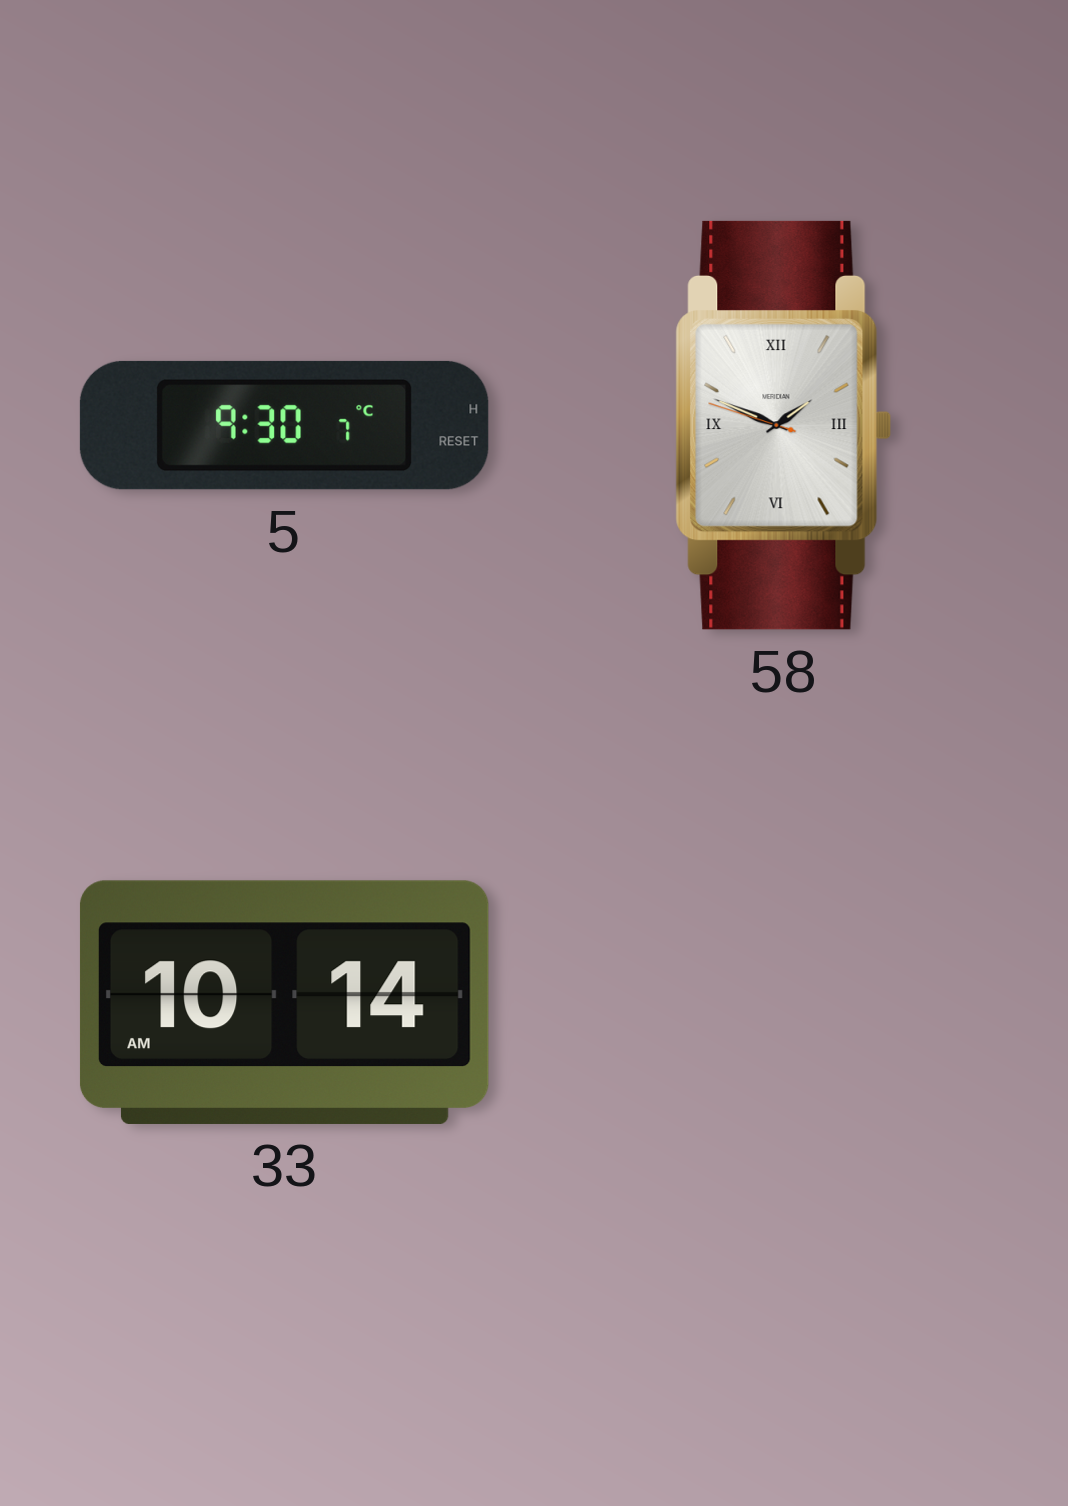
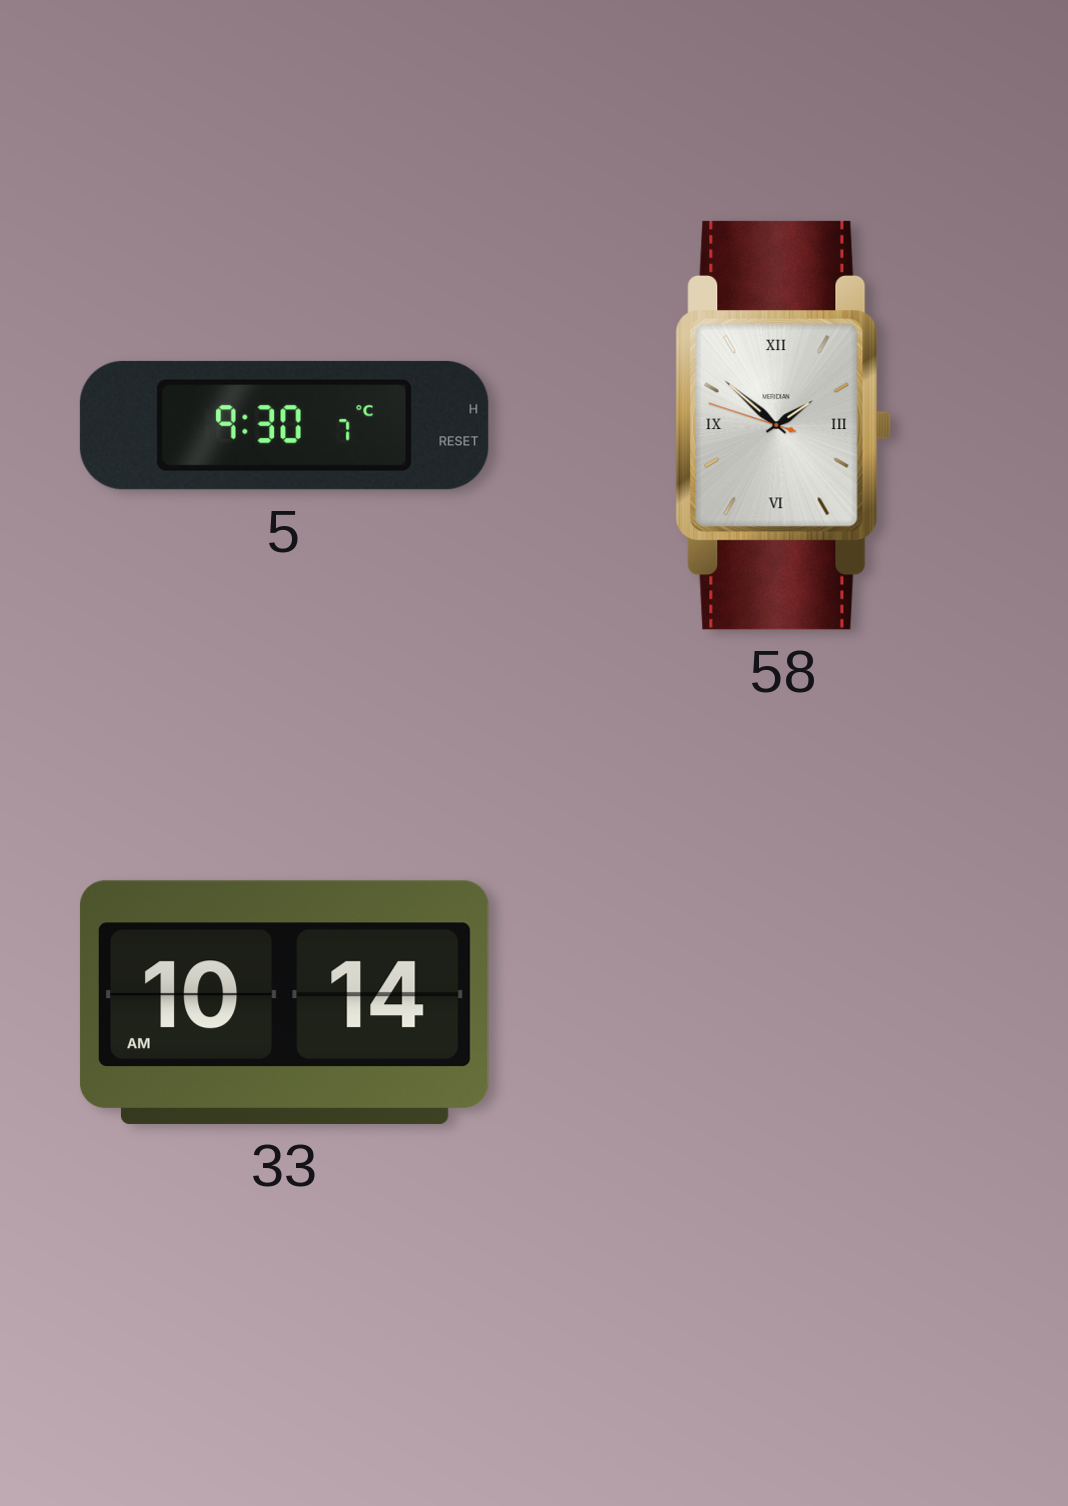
58: 1:48 -> 1:51
